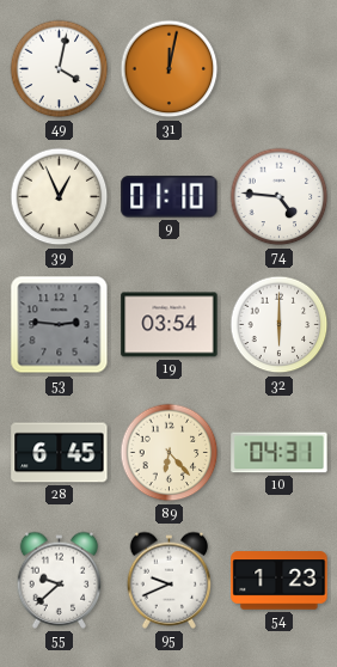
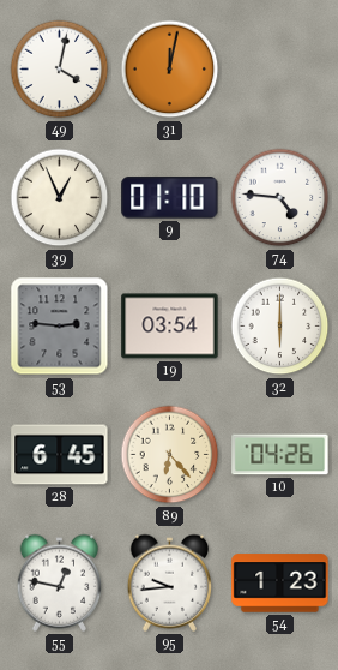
10: 04:31 -> 04:26
55: 9:38 -> 12:47
95: 9:41 -> 9:44
